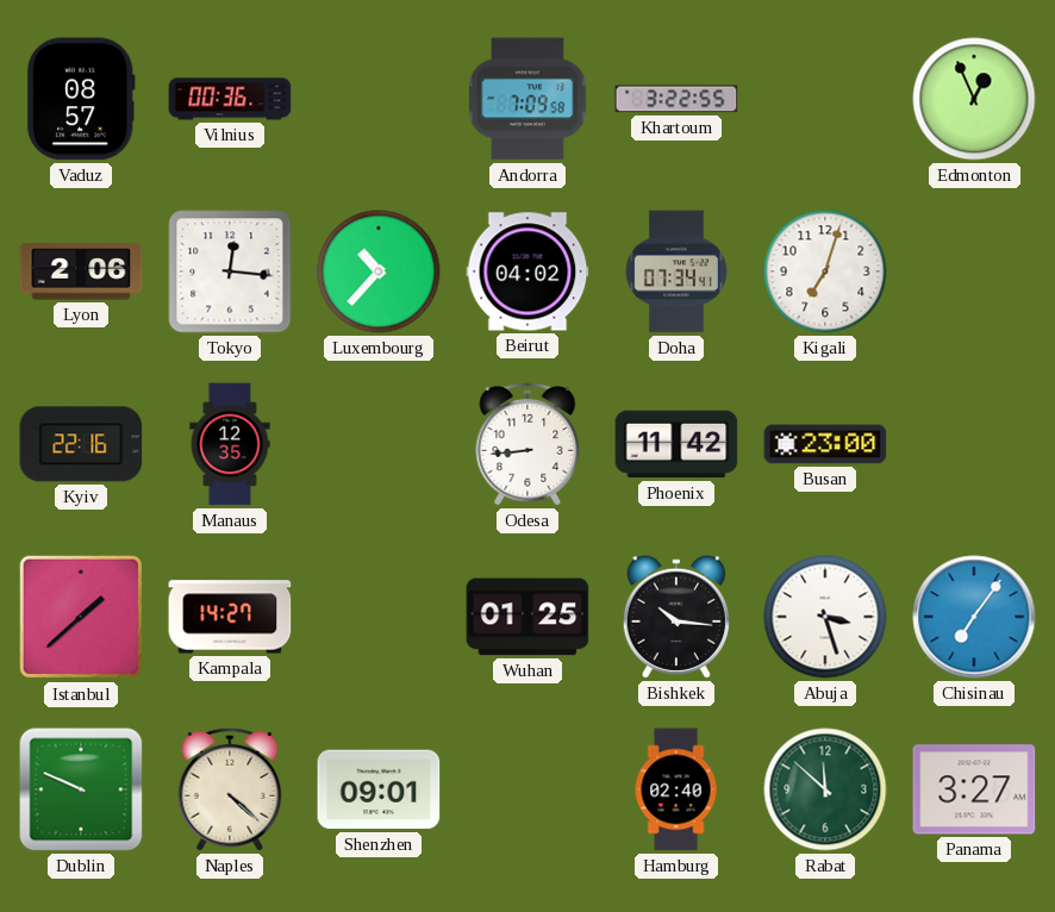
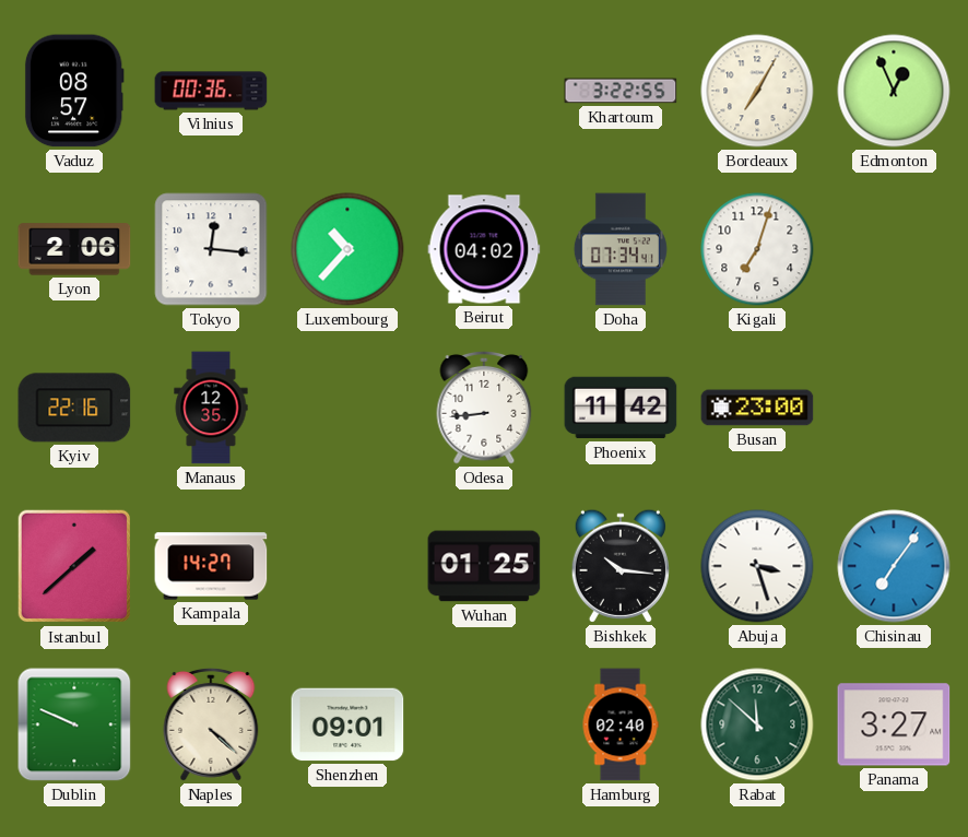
Andorra: 7:09 -> none
Bordeaux: none -> 7:05
